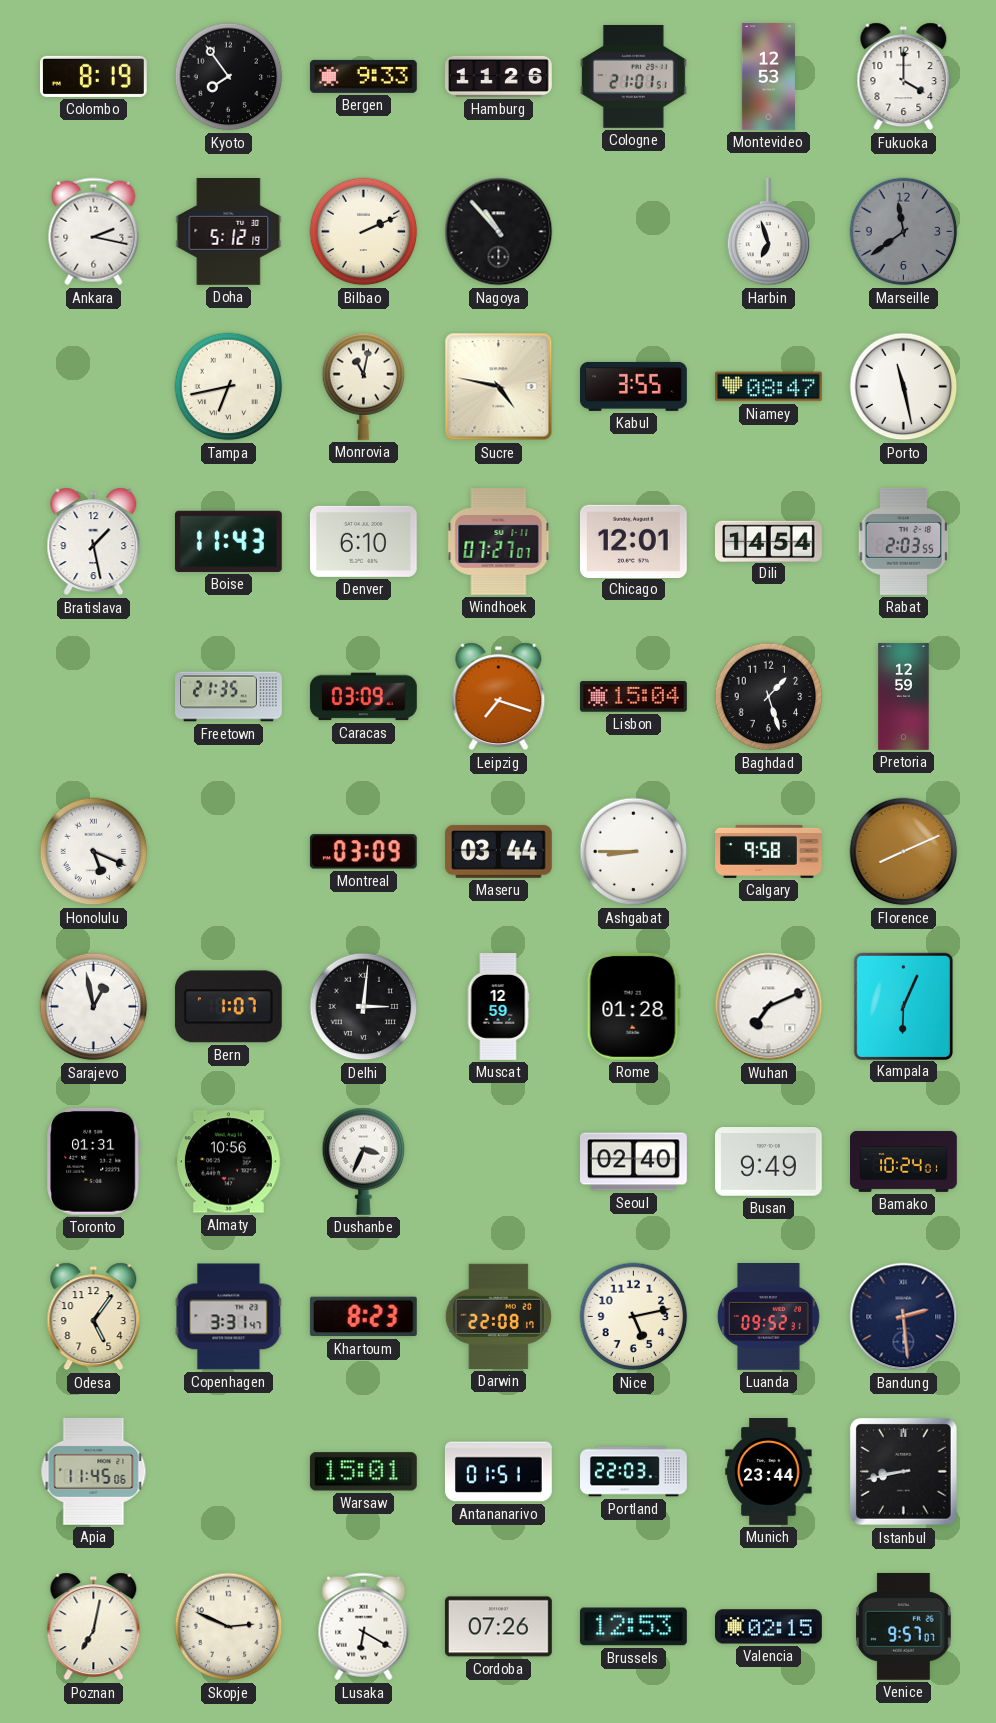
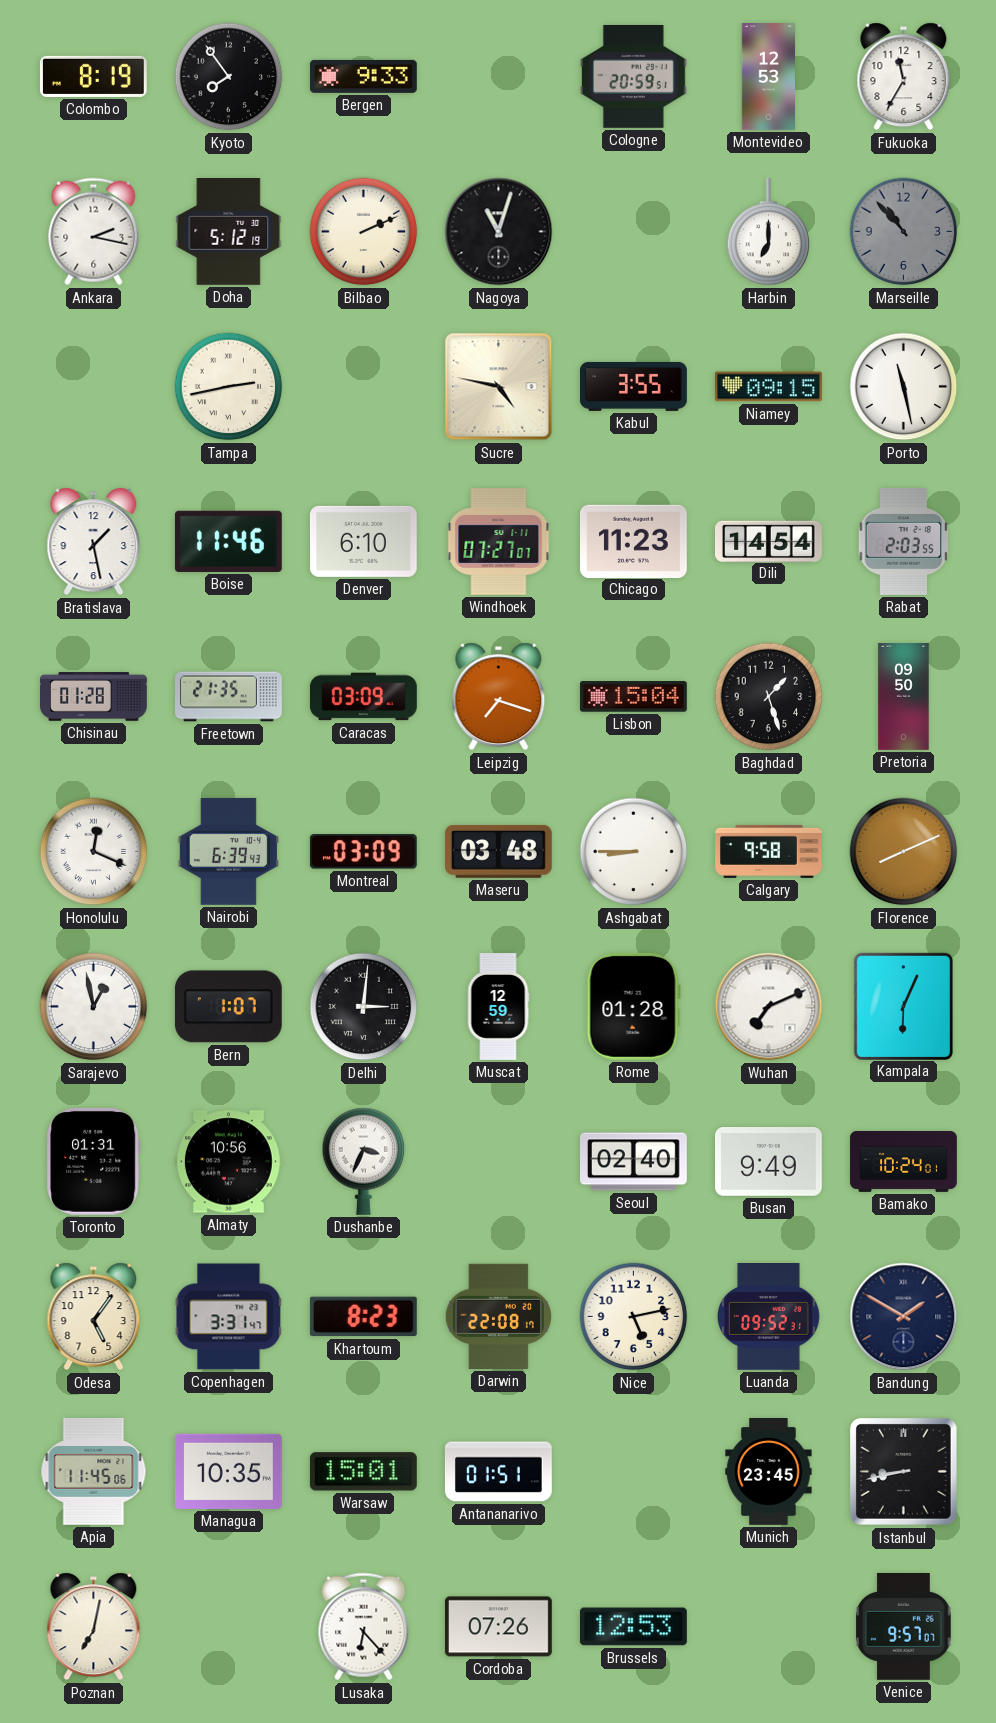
Hamburg: 11:26 -> none
Cologne: 21:01 -> 20:59
Fukuoka: 4:00 -> 11:35
Nagoya: 10:53 -> 11:03
Harbin: 6:57 -> 7:00
Marseille: 11:39 -> 10:53
Tampa: 6:43 -> 2:43
Monrovia: 11:02 -> none
Niamey: 08:47 -> 09:15
Boise: 11:43 -> 11:46
Chicago: 12:01 -> 11:23
Chisinau: none -> 01:28
Pretoria: 12:59 -> 09:50
Honolulu: 5:19 -> 12:19
Nairobi: none -> 6:39
Maseru: 03:44 -> 03:48
Bandung: 2:29 -> 1:50
Managua: none -> 10:35
Portland: 22:03 -> none
Munich: 23:44 -> 23:45
Skopje: 2:49 -> none
Lusaka: 6:20 -> 6:23
Valencia: 02:15 -> none
